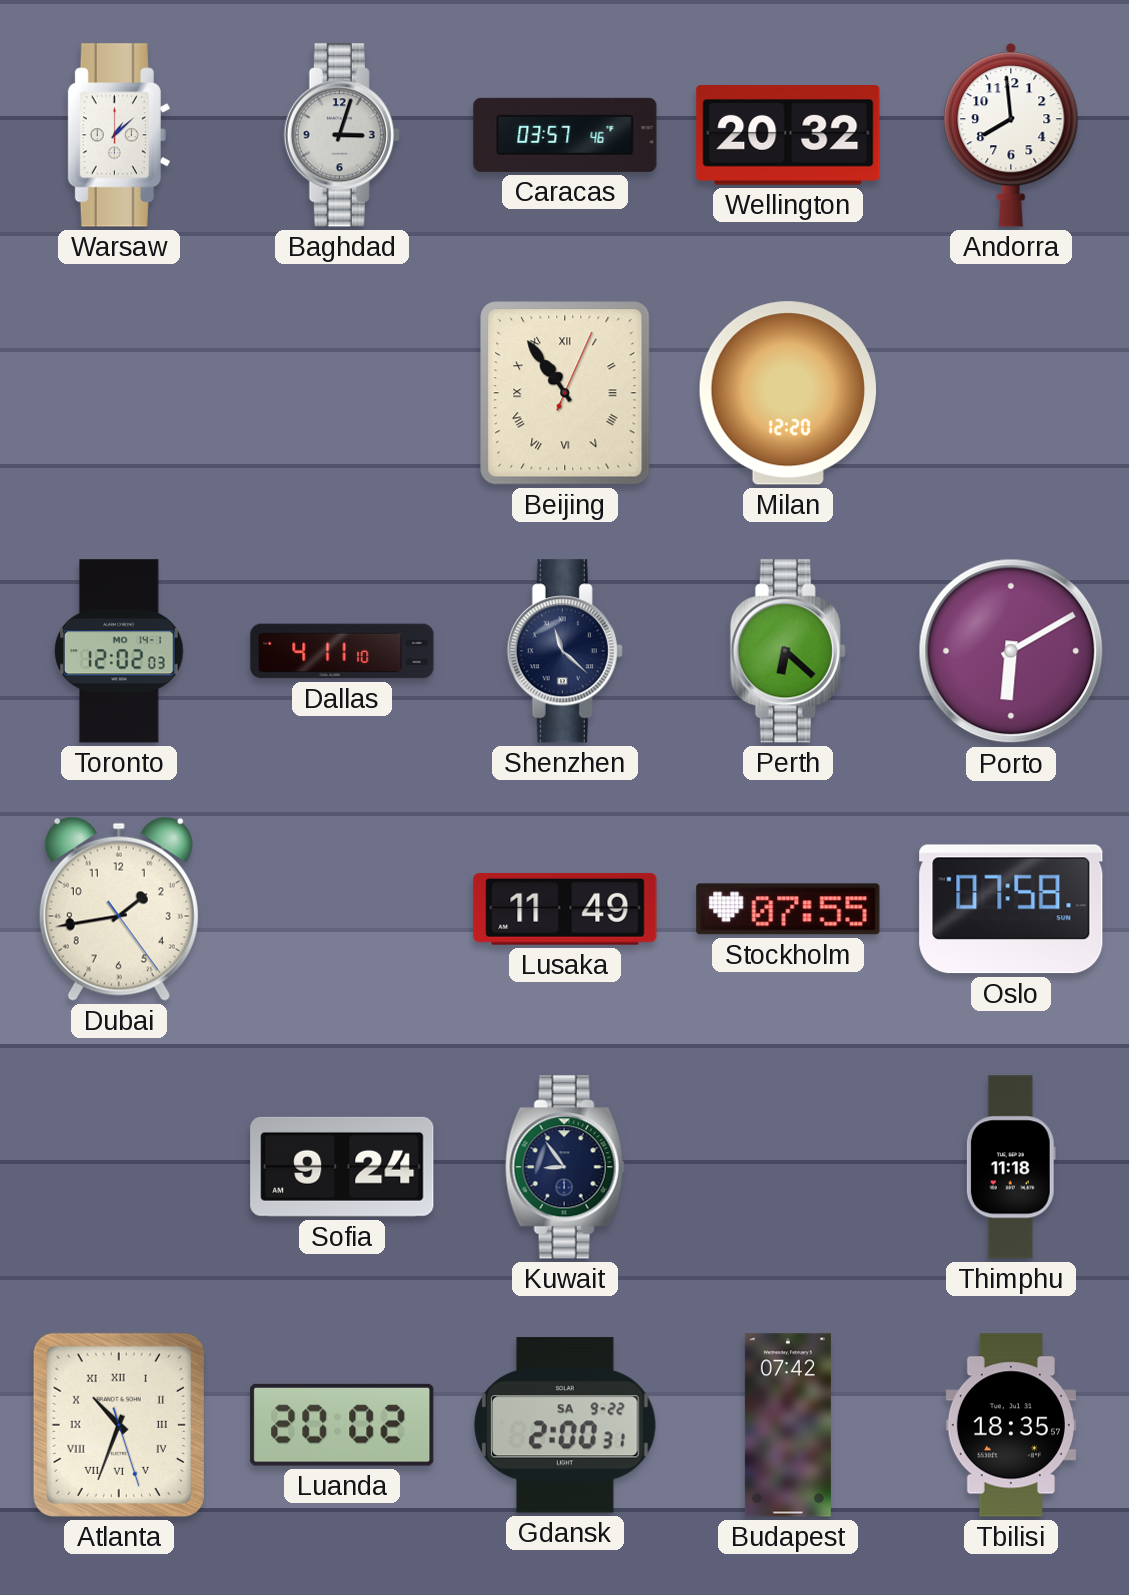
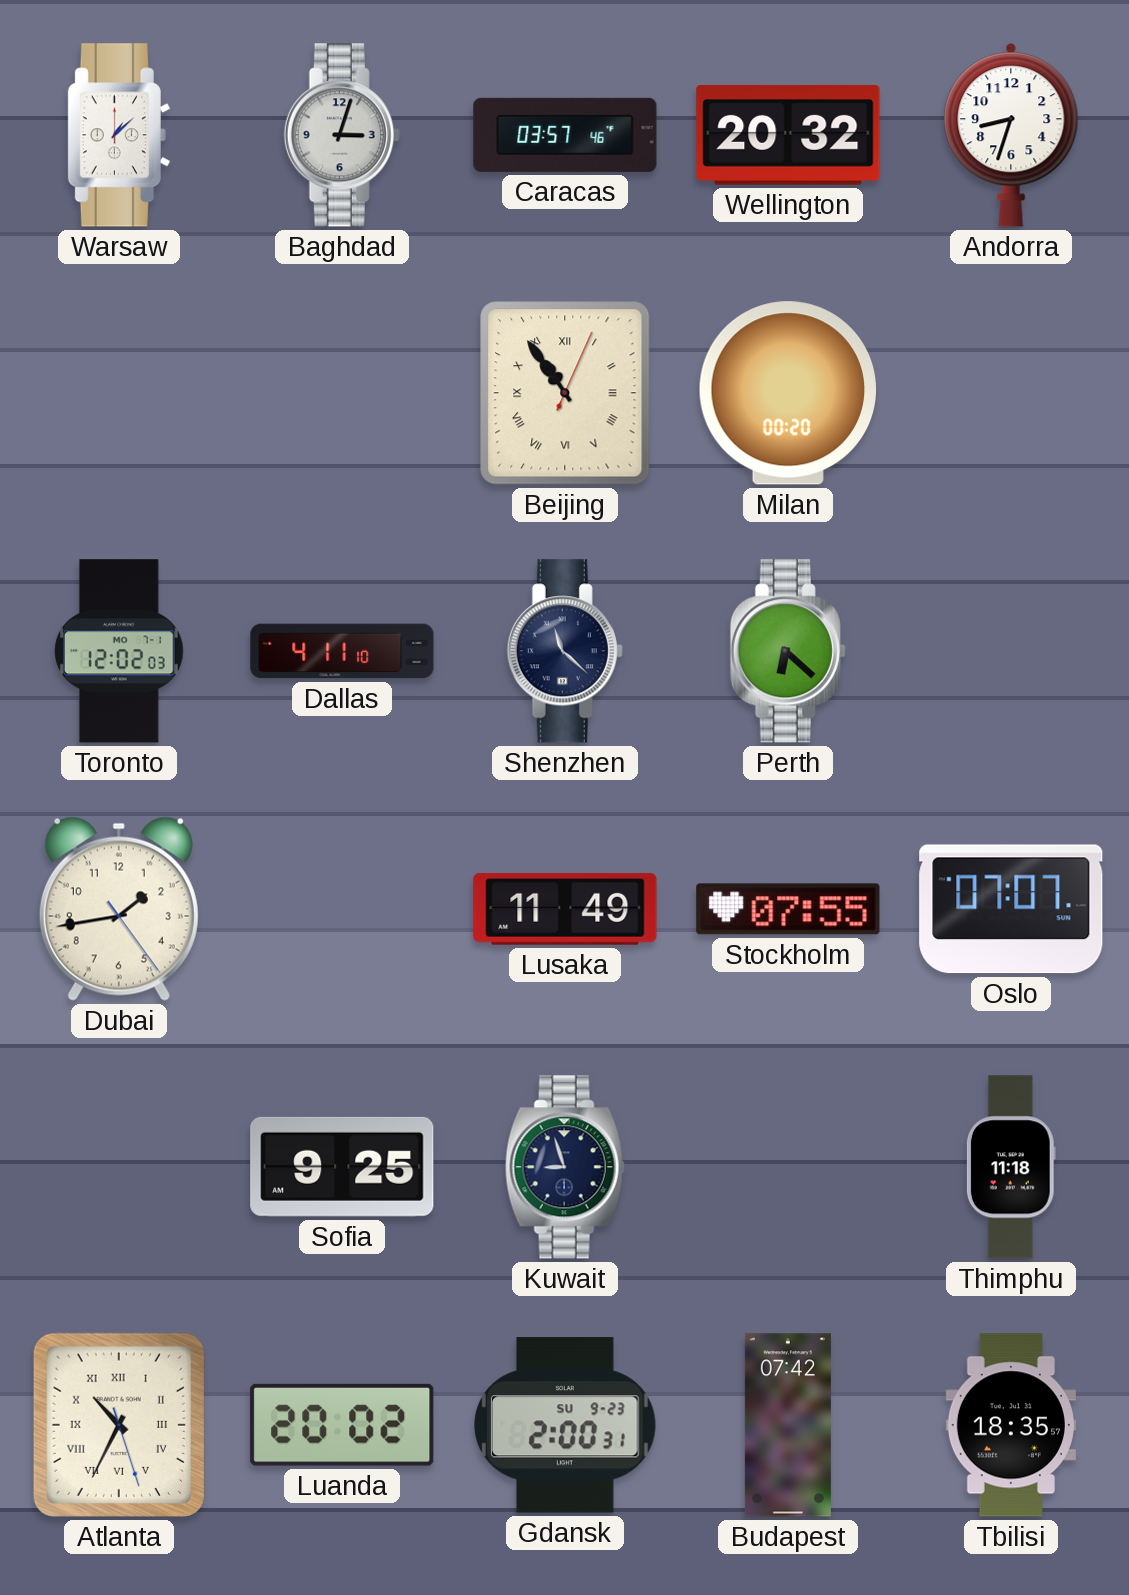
Andorra: 7:59 -> 8:33
Milan: 12:20 -> 00:20
Toronto date: MO 14-1 -> MO 7-1
Porto: 6:10 -> none
Oslo: 07:58 -> 07:07
Sofia: 9:24 -> 9:25
Kuwait: 8:54 -> 8:57
Atlanta: 10:33 -> 10:34
Gdansk date: SA 9-22 -> SU 9-23
